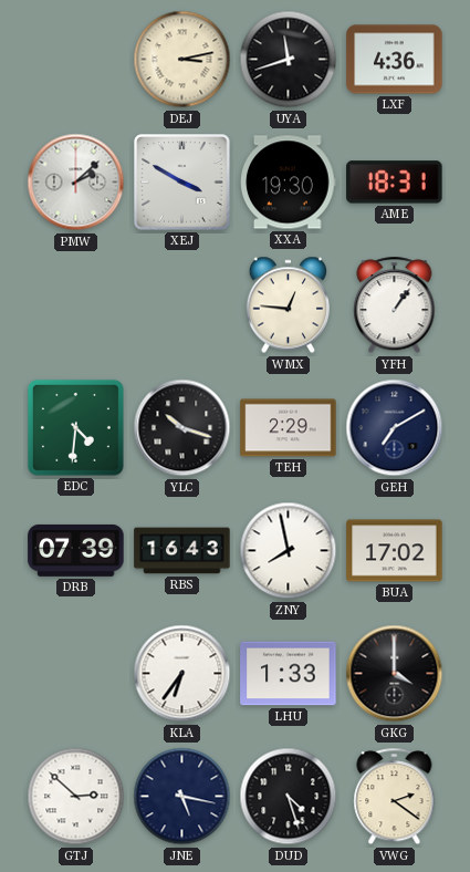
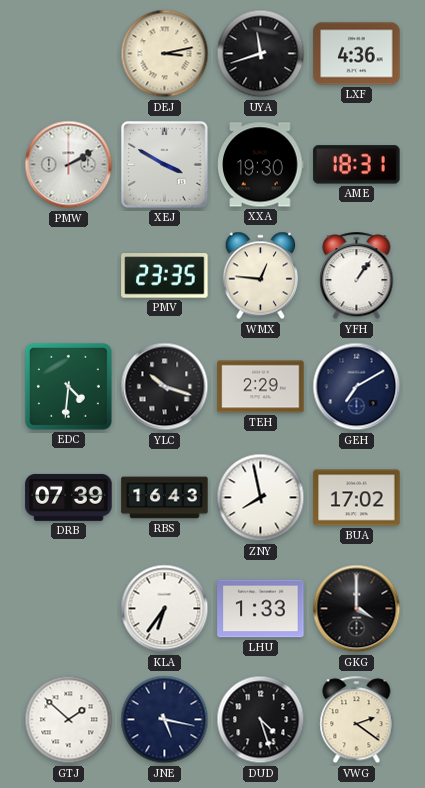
PMW: 2:08 -> 2:10
PMV: none -> 23:35
GTJ: 2:52 -> 1:52
